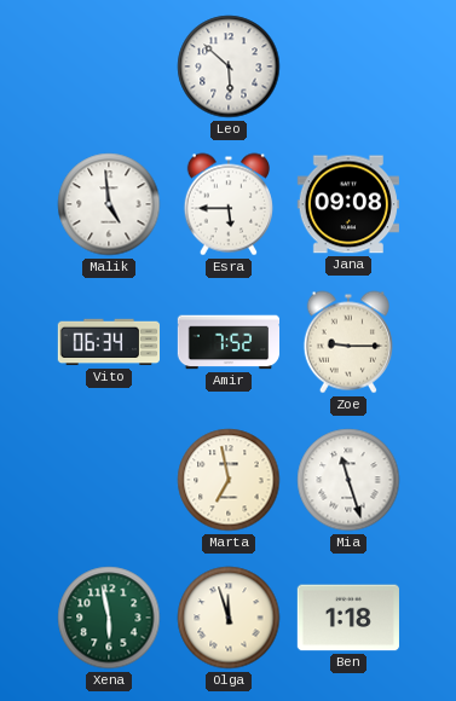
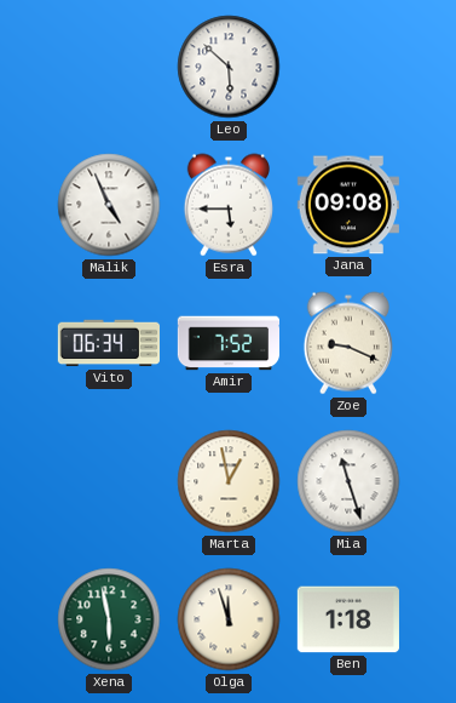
Malik: 4:59 -> 4:56
Zoe: 9:15 -> 9:19
Marta: 6:58 -> 12:58
